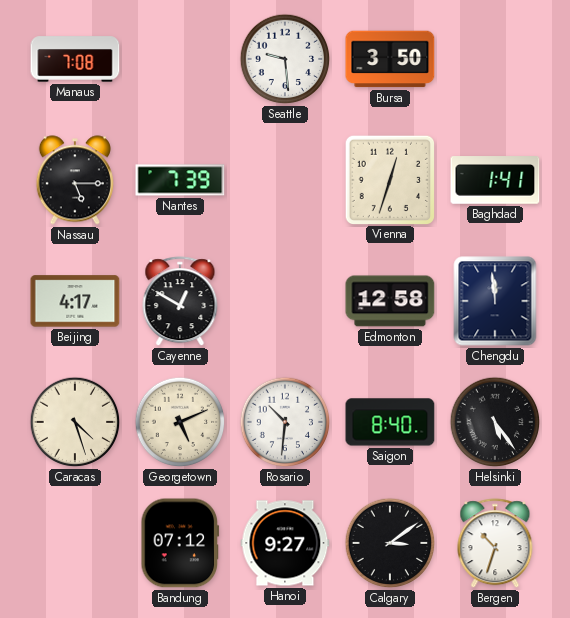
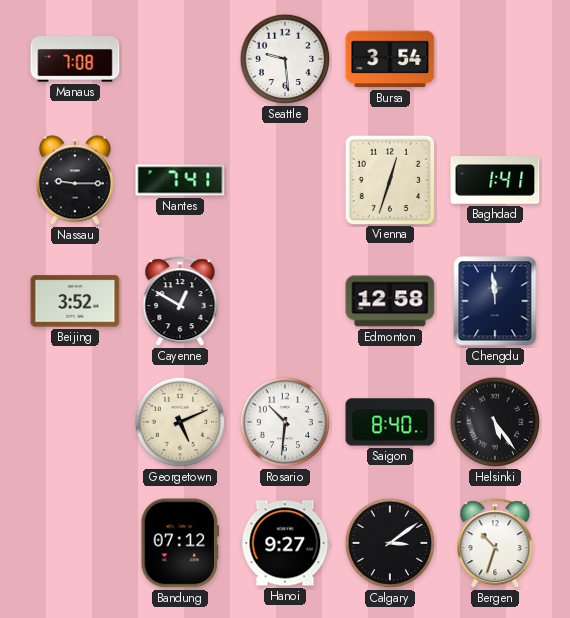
Bursa: 3:50 -> 3:54
Nassau: 5:15 -> 9:15
Nantes: 7:39 -> 7:41
Beijing: 4:17 -> 3:52
Caracas: 4:27 -> none
